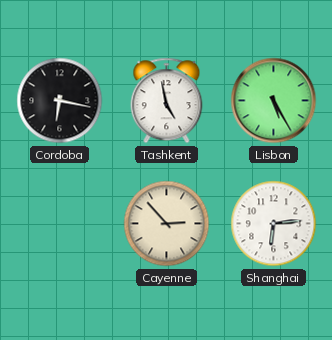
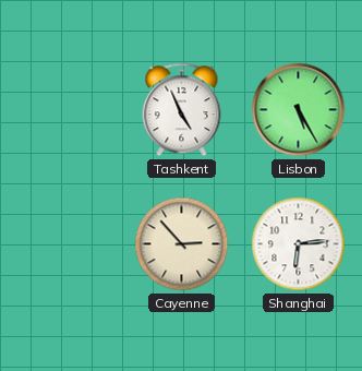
Cordoba: 6:17 -> none
Tashkent: 4:58 -> 4:56
